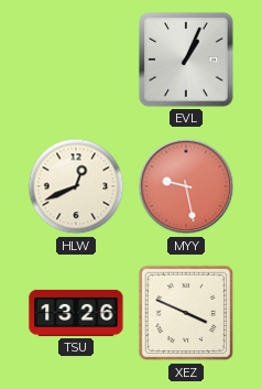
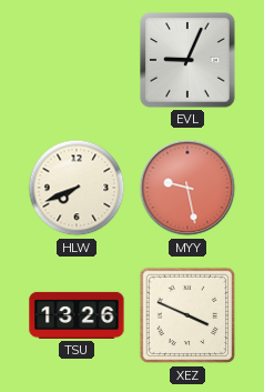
EVL: 1:04 -> 9:04
HLW: 12:41 -> 7:41
